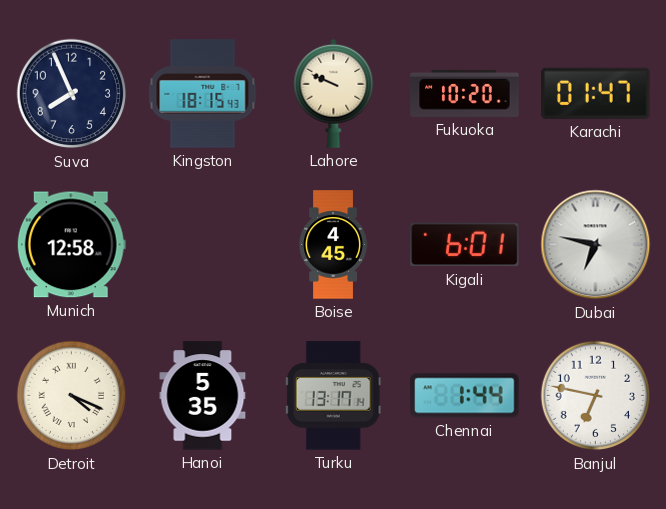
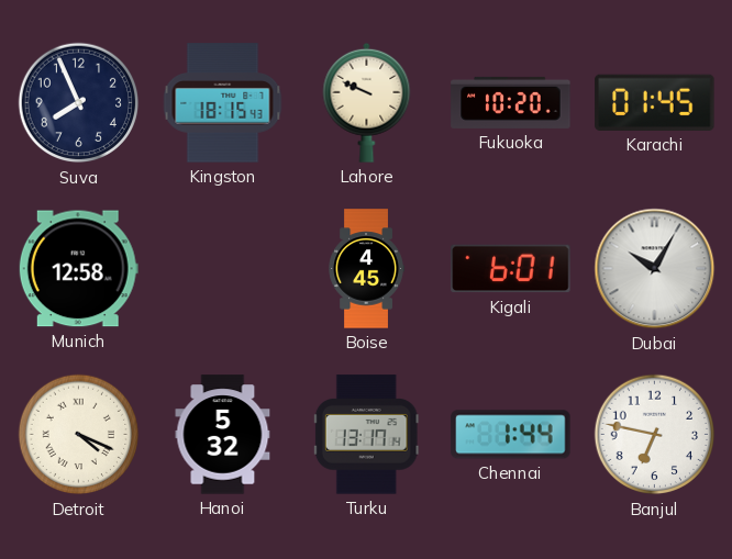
Karachi: 01:47 -> 01:45
Dubai: 6:47 -> 10:05
Hanoi: 5:35 -> 5:32
